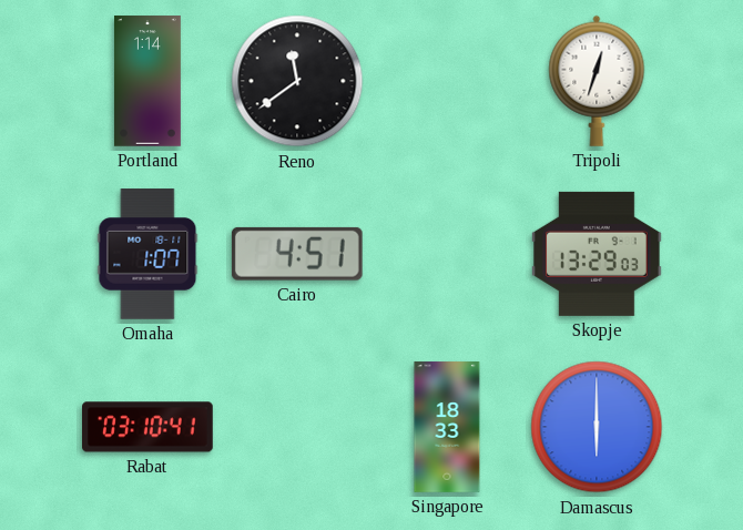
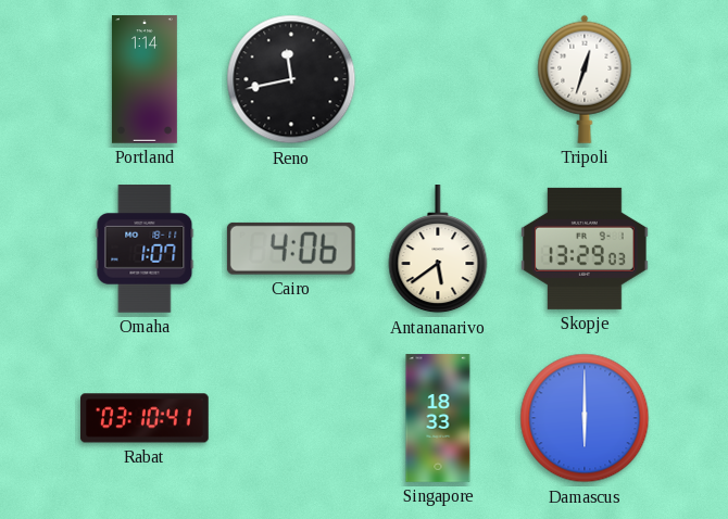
Reno: 11:39 -> 11:43
Cairo: 4:51 -> 4:06
Antananarivo: none -> 5:39
